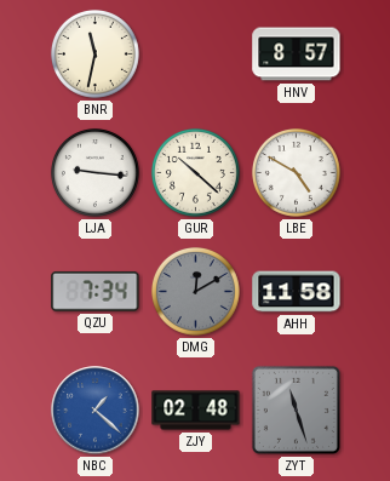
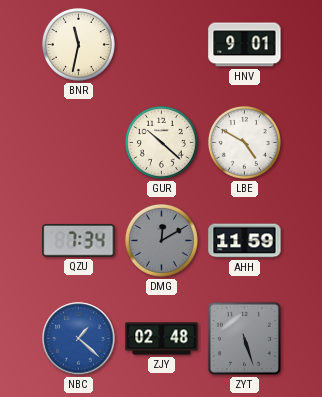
HNV: 8:57 -> 9:01
LJA: 9:16 -> none
AHH: 11:58 -> 11:59
ZYT: 11:27 -> 5:27
